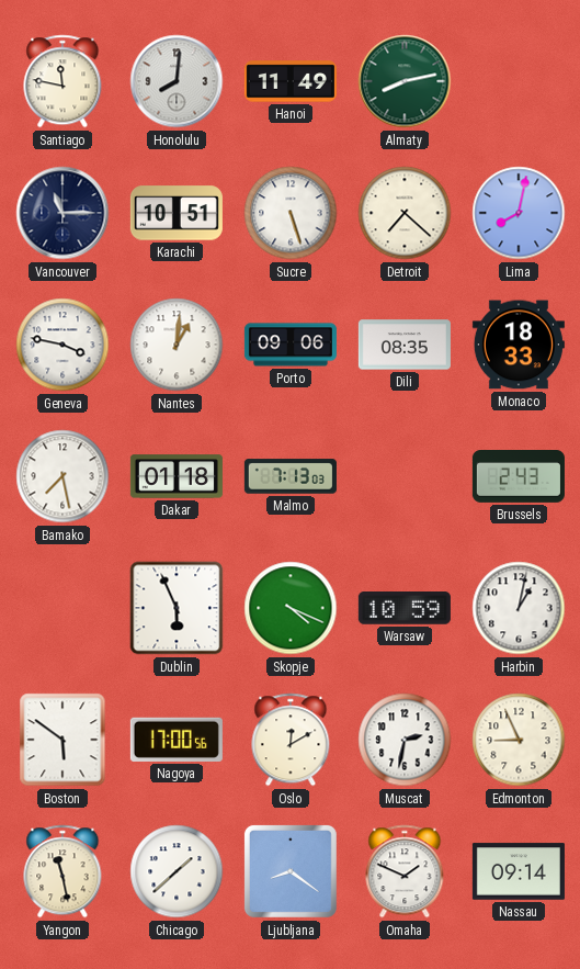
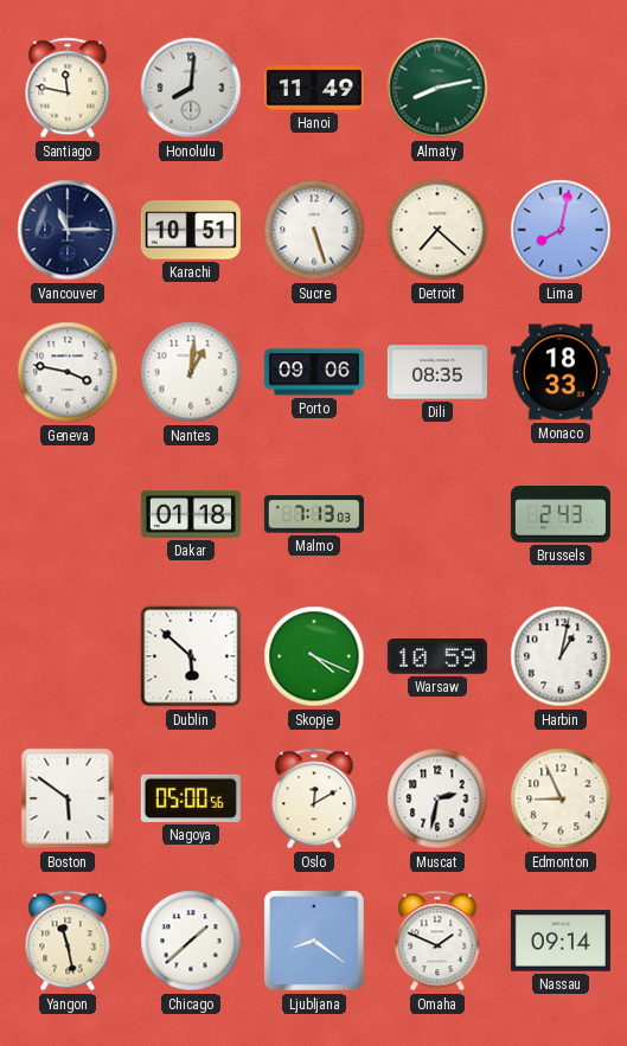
Bamako: 7:28 -> none
Dublin: 5:56 -> 5:52
Nagoya: 17:00 -> 05:00
